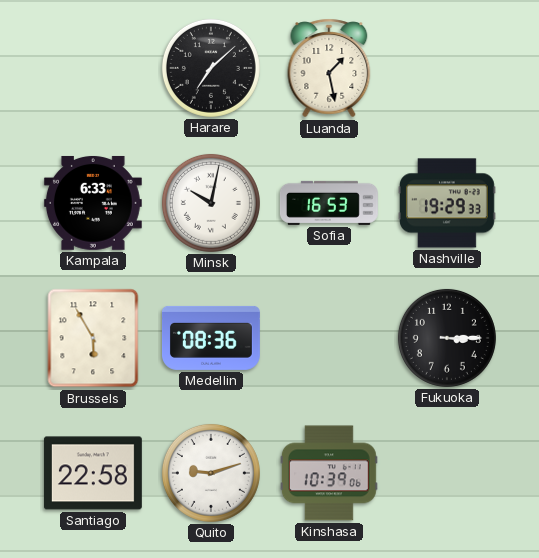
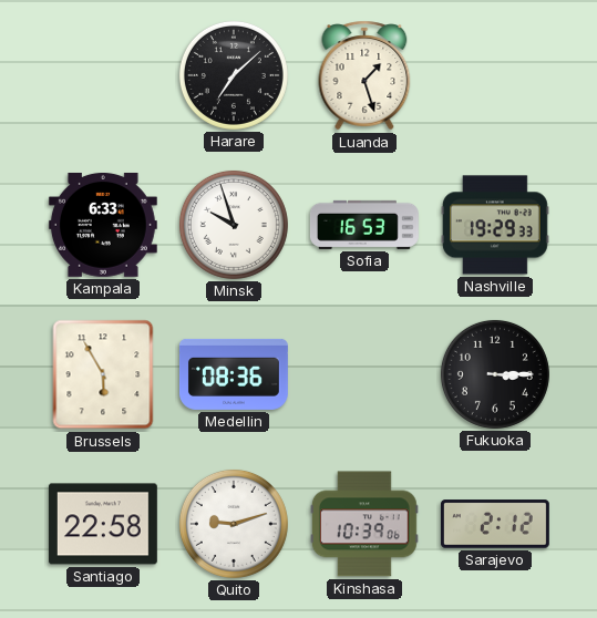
Luanda: 1:28 -> 1:27
Minsk: 10:02 -> 9:57
Sarajevo: none -> 2:12
